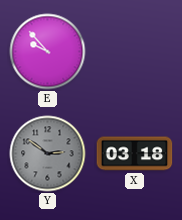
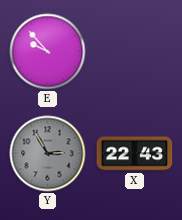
Y: 2:51 -> 2:55
X: 03:18 -> 22:43
